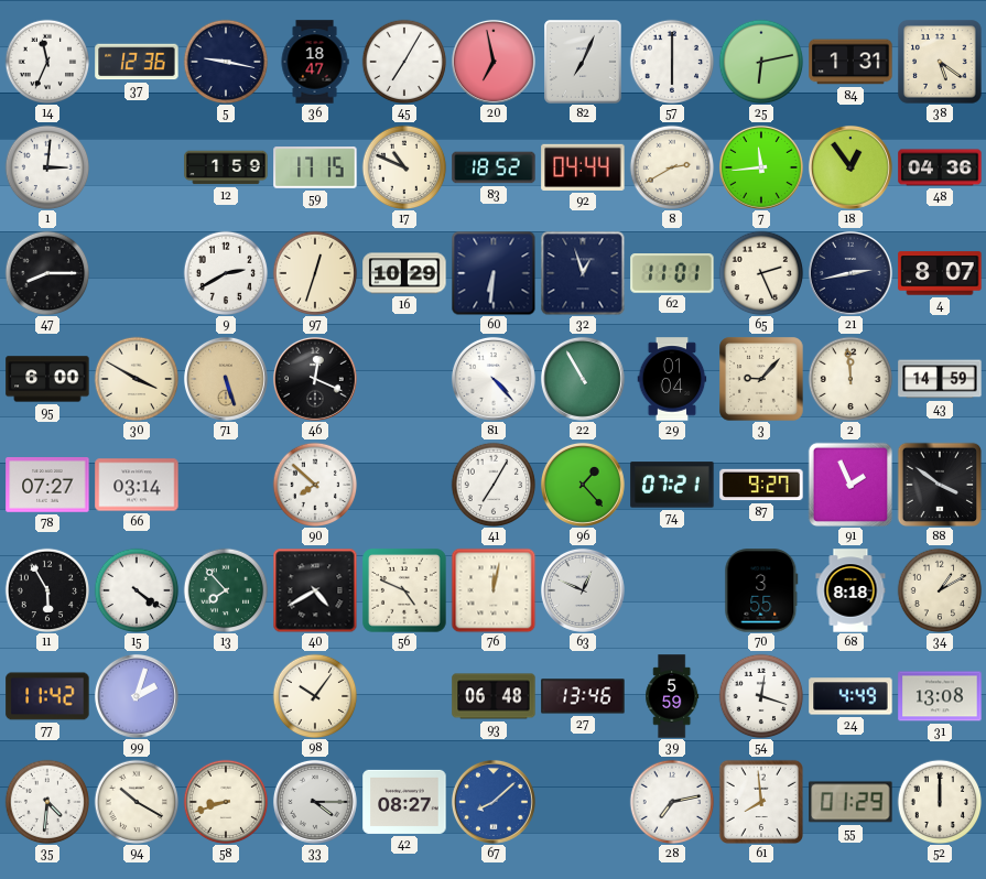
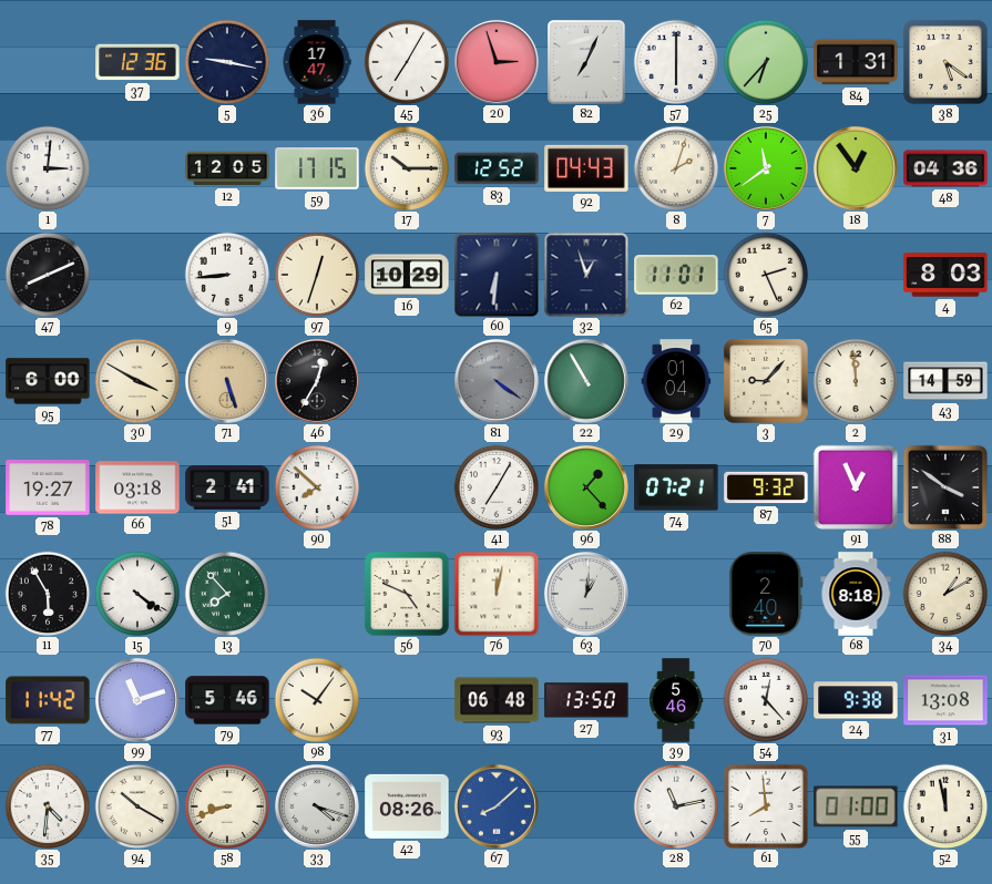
14: 11:34 -> none
36: 18:47 -> 17:47
20: 6:58 -> 2:57
25: 6:13 -> 6:37
12: 1:59 -> 12:05
17: 10:49 -> 10:15
83: 18:52 -> 12:52
92: 04:44 -> 04:43
8: 2:40 -> 2:03
7: 11:44 -> 11:39
47: 8:15 -> 8:11
9: 2:40 -> 8:44
21: 2:43 -> none
4: 8:07 -> 8:03
46: 12:19 -> 12:35
81: 4:23 -> 4:21
81 dial: white -> grey
78: 07:27 -> 19:27
66: 03:14 -> 03:18
51: none -> 2:41
87: 9:27 -> 9:32
91: 1:56 -> 12:56
40: 4:40 -> none
63: 12:49 -> 1:01
70: 3:55 -> 2:40
99: 2:03 -> 11:12
79: none -> 5:46
27: 13:46 -> 13:50
39: 5:59 -> 5:46
54: 12:18 -> 12:23
24: 4:49 -> 9:38
33: 4:15 -> 4:18
42: 08:27 -> 08:26
28: 7:13 -> 11:13
55: 01:29 -> 01:00
52: 12:00 -> 11:58
